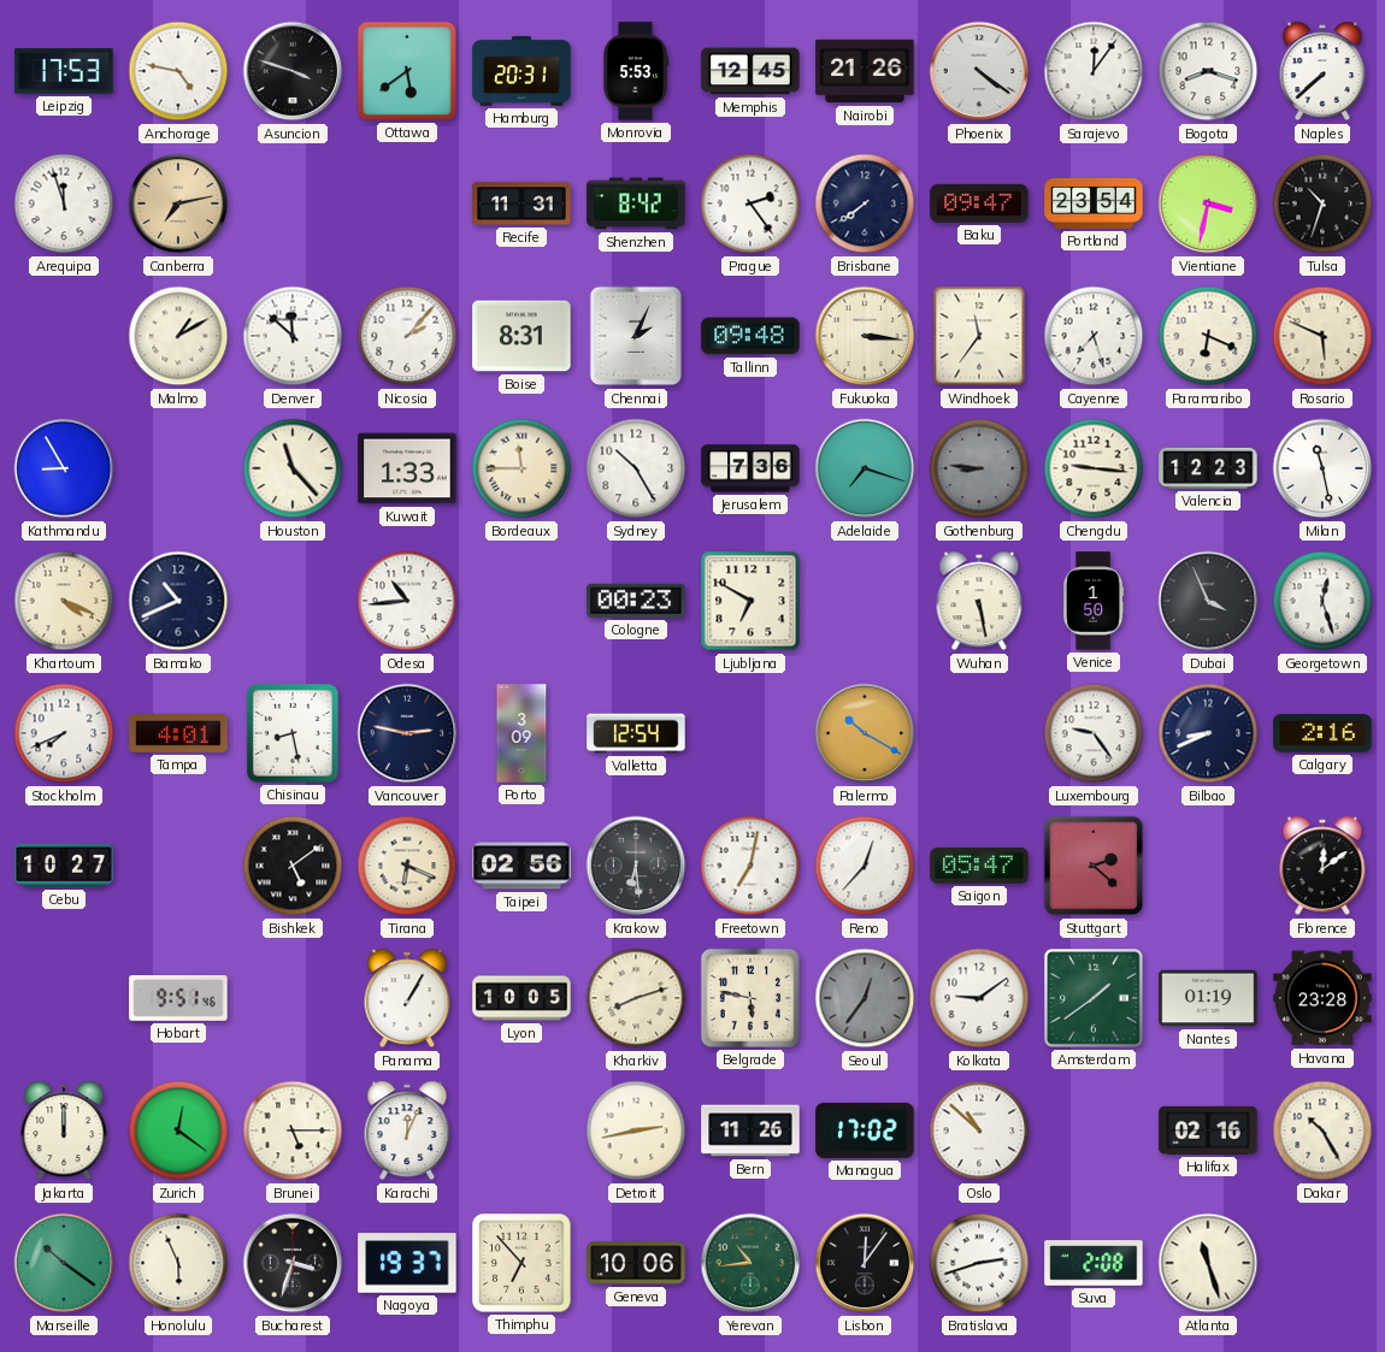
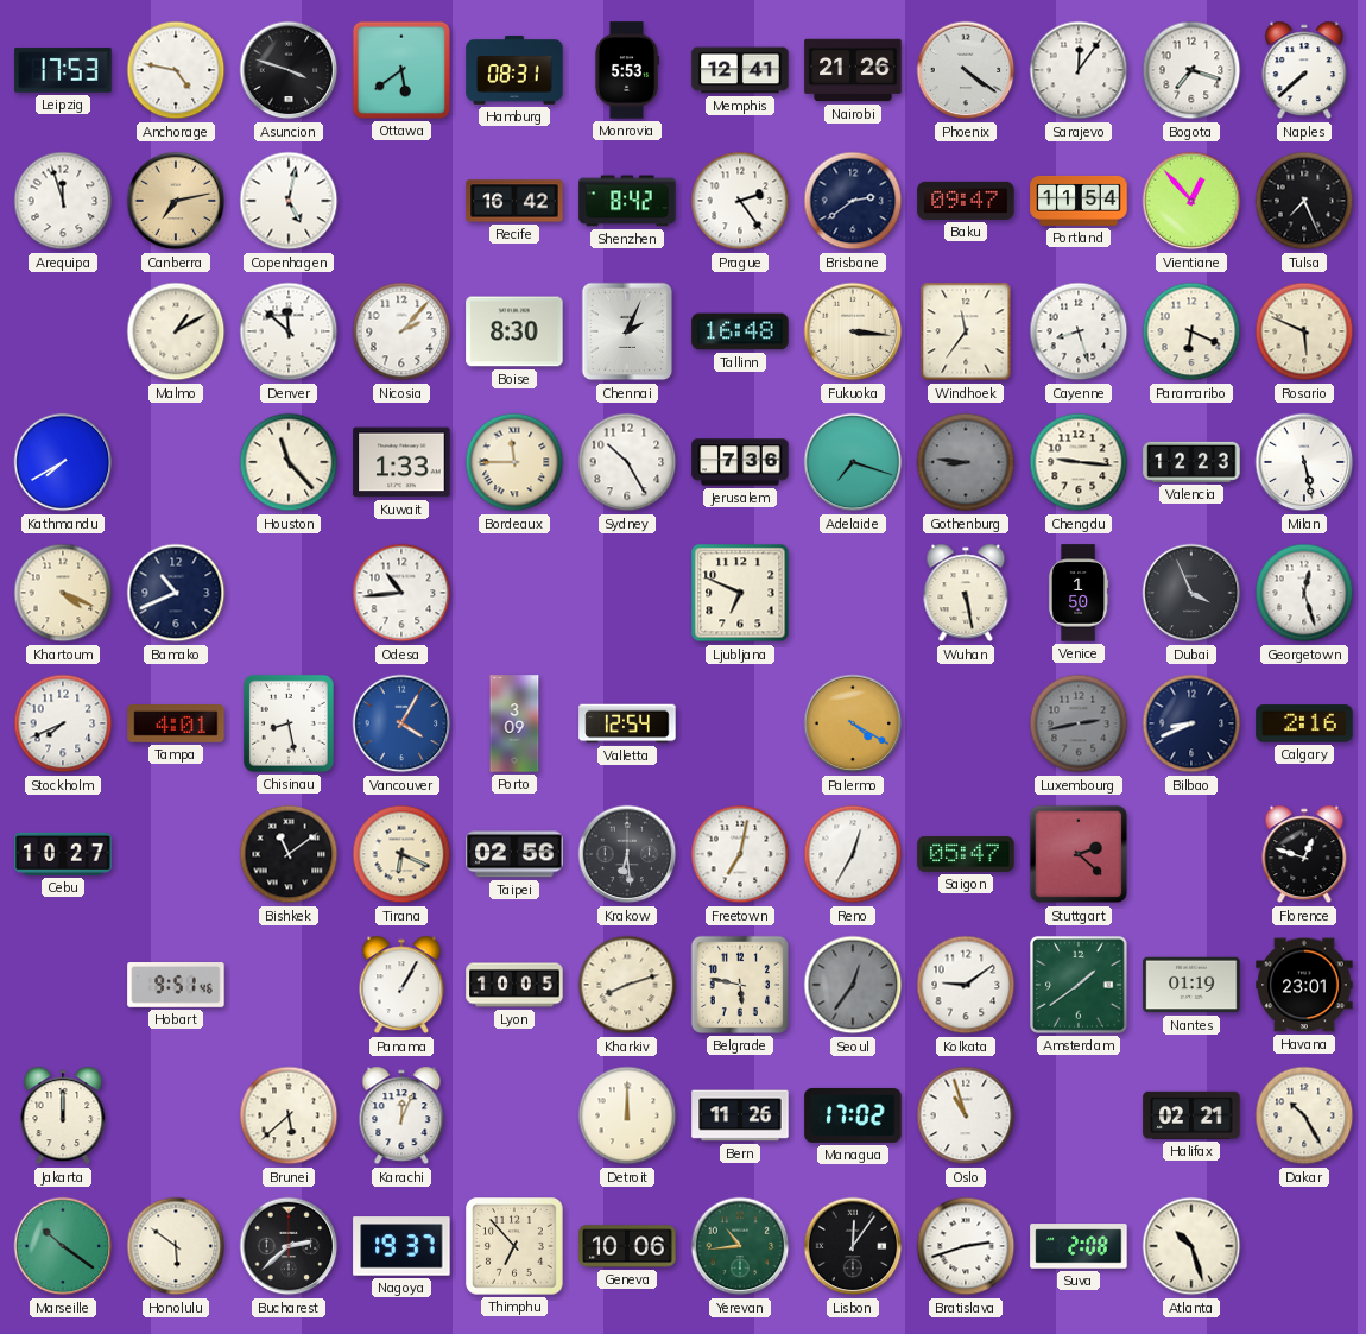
Hamburg: 20:31 -> 08:31
Memphis: 12:45 -> 12:41
Bogota: 8:18 -> 7:18
Copenhagen: none -> 5:02
Recife: 11:31 -> 16:42
Brisbane: 7:39 -> 2:39
Portland: 23:54 -> 11:54
Vientiane: 3:32 -> 12:53
Tulsa: 10:33 -> 7:26
Boise: 8:31 -> 8:30
Tallinn: 09:48 -> 16:48
Cayenne: 7:27 -> 8:27
Kathmandu: 8:55 -> 7:40
Milan: 11:28 -> 5:28
Cologne: 00:23 -> none
Ljubljana: 6:50 -> 6:49
Vancouver: 2:47 -> 4:05
Vancouver dial: navy -> blue
Palermo: 10:20 -> 4:20
Luxembourg: 9:24 -> 2:43
Luxembourg dial: white -> grey
Bishkek: 5:09 -> 11:09
Reno: 12:37 -> 12:35
Florence: 12:09 -> 12:48
Havana: 23:28 -> 23:01
Zurich: 12:21 -> none
Brunei: 5:15 -> 5:38
Detroit: 2:43 -> 12:00
Oslo: 10:52 -> 10:57
Halifax: 02:16 -> 02:21
Honolulu: 5:56 -> 5:51
Bucharest: 3:33 -> 2:38
Atlanta: 11:27 -> 10:27
